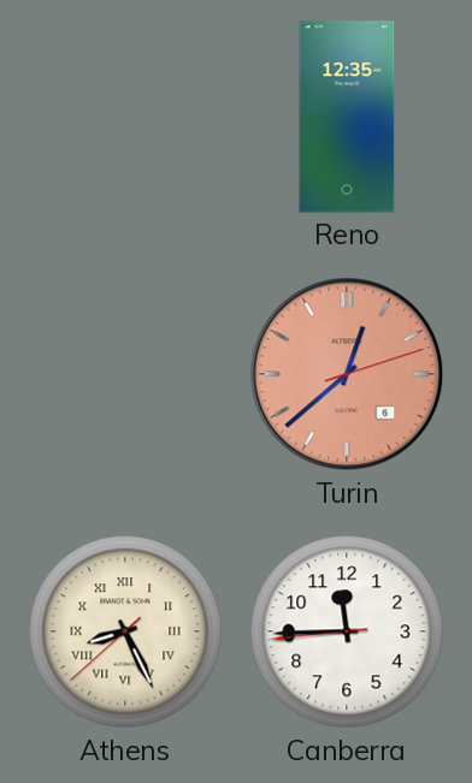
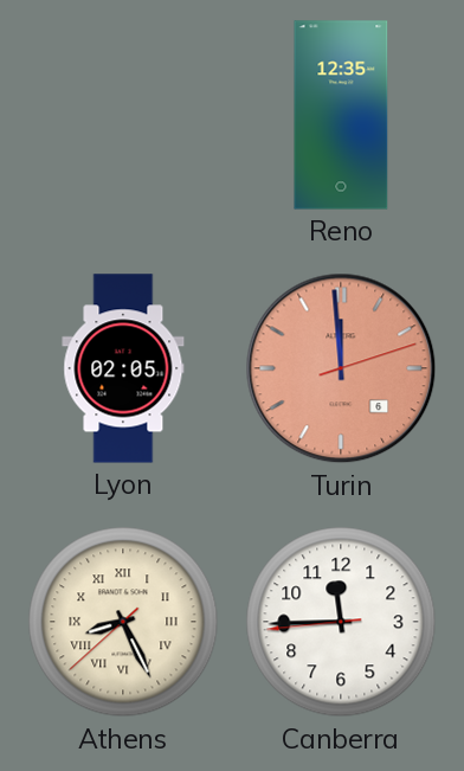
Lyon: none -> 02:05
Turin: 12:38 -> 11:59
